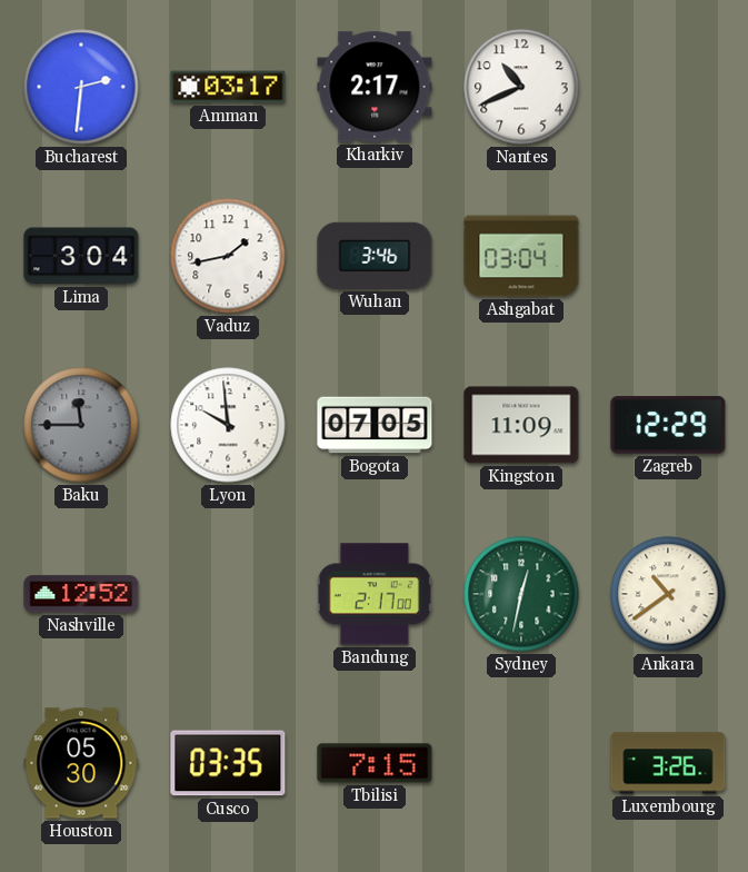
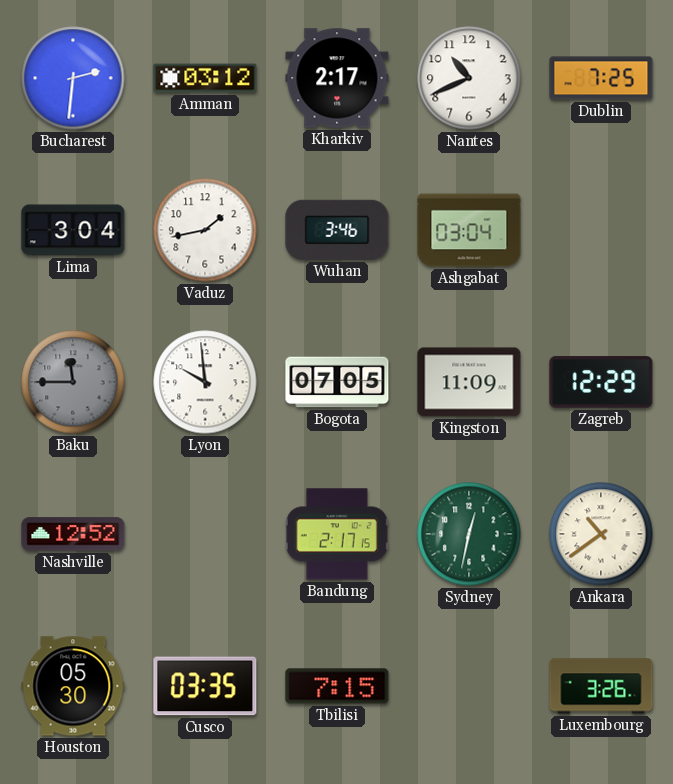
Amman: 03:17 -> 03:12
Dublin: none -> 7:25
Bandung: 2:17:00 -> 2:17:15
